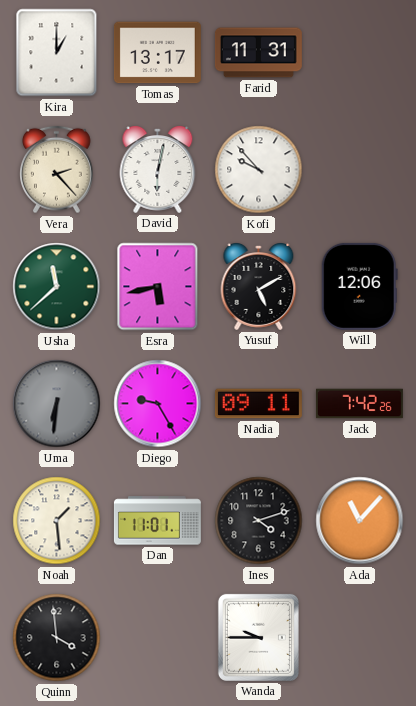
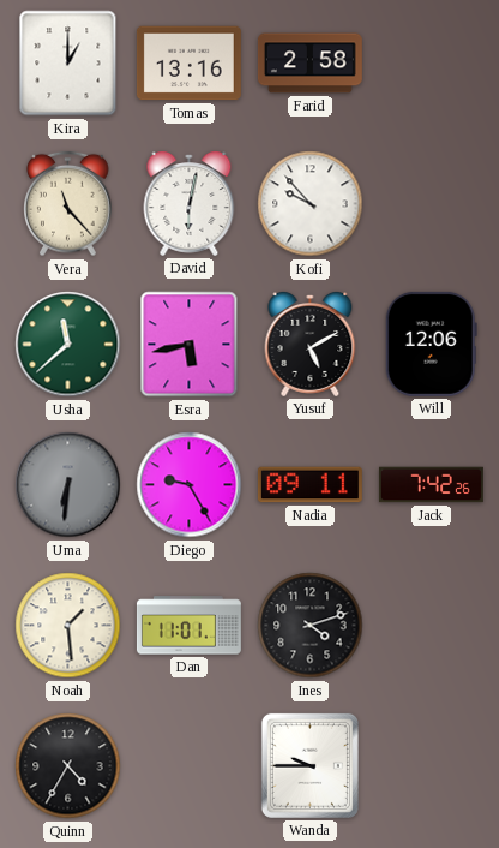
Tomas: 13:17 -> 13:16
Farid: 11:31 -> 2:58
Vera: 2:23 -> 11:23
Ada: 11:07 -> none
Quinn: 3:59 -> 4:35
